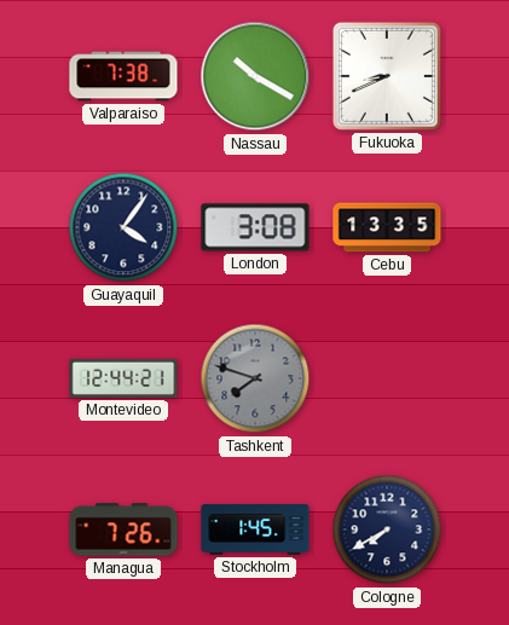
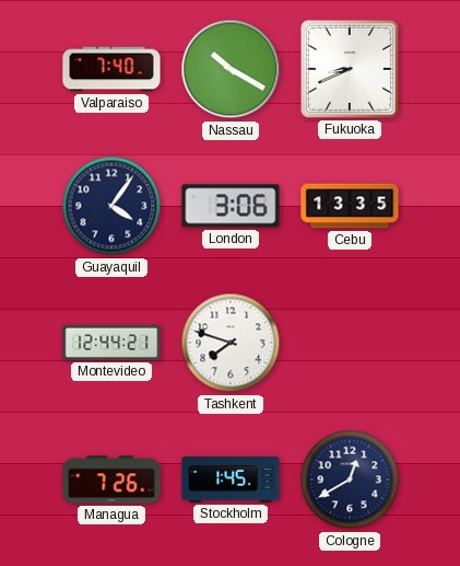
Valparaiso: 7:38 -> 7:40
London: 3:08 -> 3:06
Tashkent dial: grey -> white
Cologne: 7:40 -> 12:40
